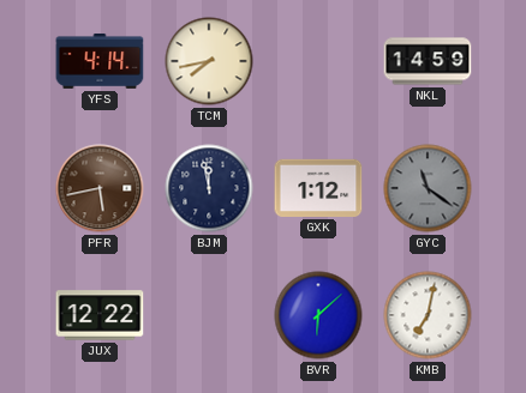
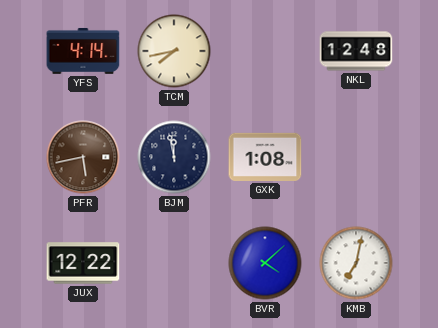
NKL: 14:59 -> 12:48
GXK: 1:12 -> 1:08
GYC: 11:21 -> none
BVR: 6:08 -> 4:08
